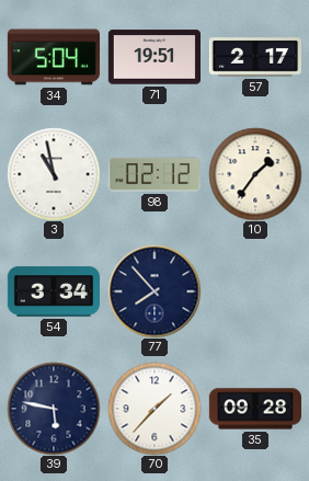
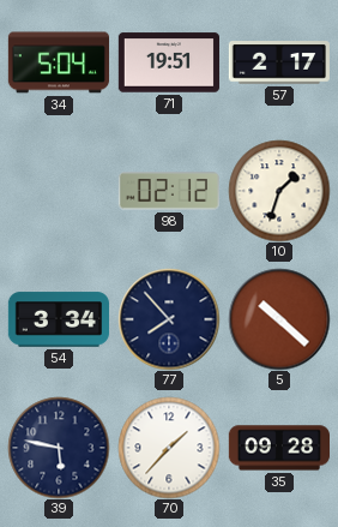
3: 10:58 -> none
10: 1:36 -> 1:33
5: none -> 10:22
